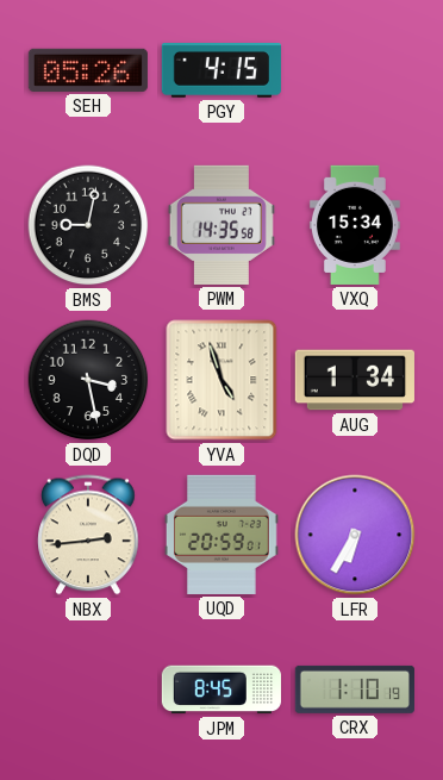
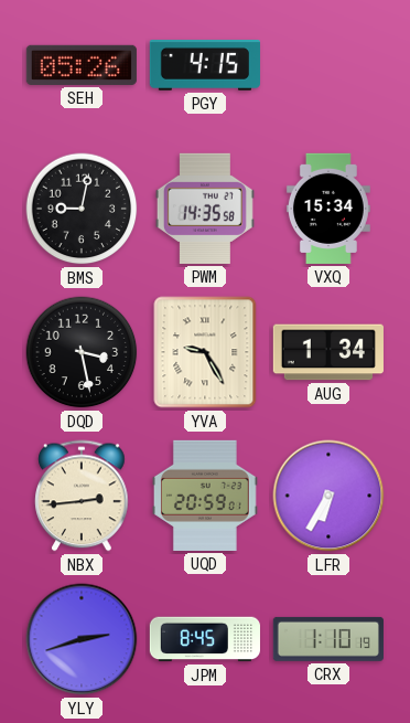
YVA: 4:57 -> 9:25
YLY: none -> 2:42
